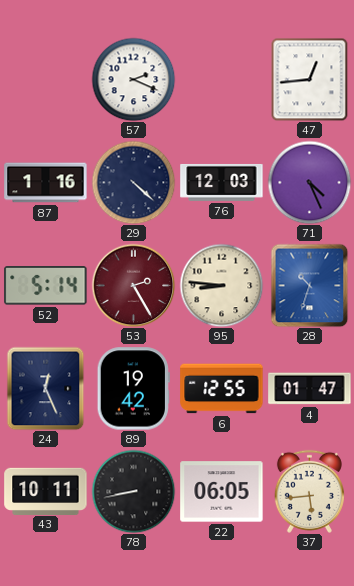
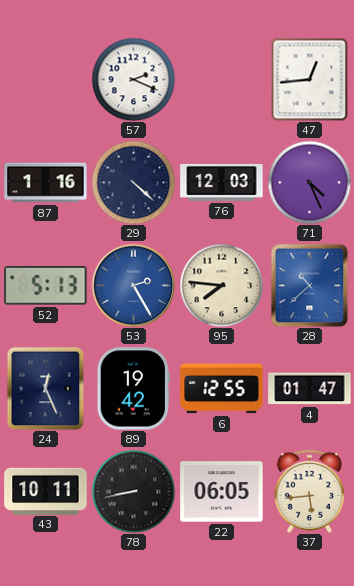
52: 5:14 -> 5:13
53 dial: burgundy -> blue
95: 8:46 -> 7:46
28: 10:33 -> 10:38
